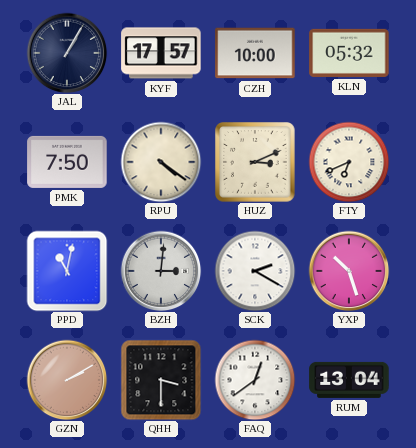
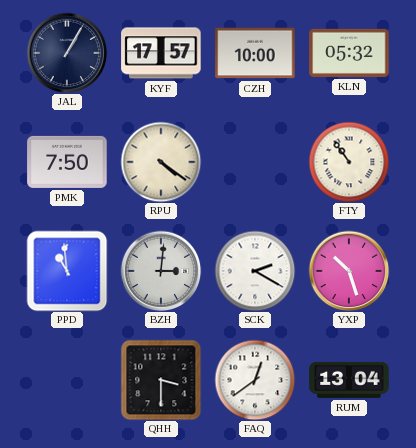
HUZ: 3:11 -> none
FTY: 6:41 -> 10:54
PPD: 11:02 -> 10:59
GZN: 2:10 -> none
